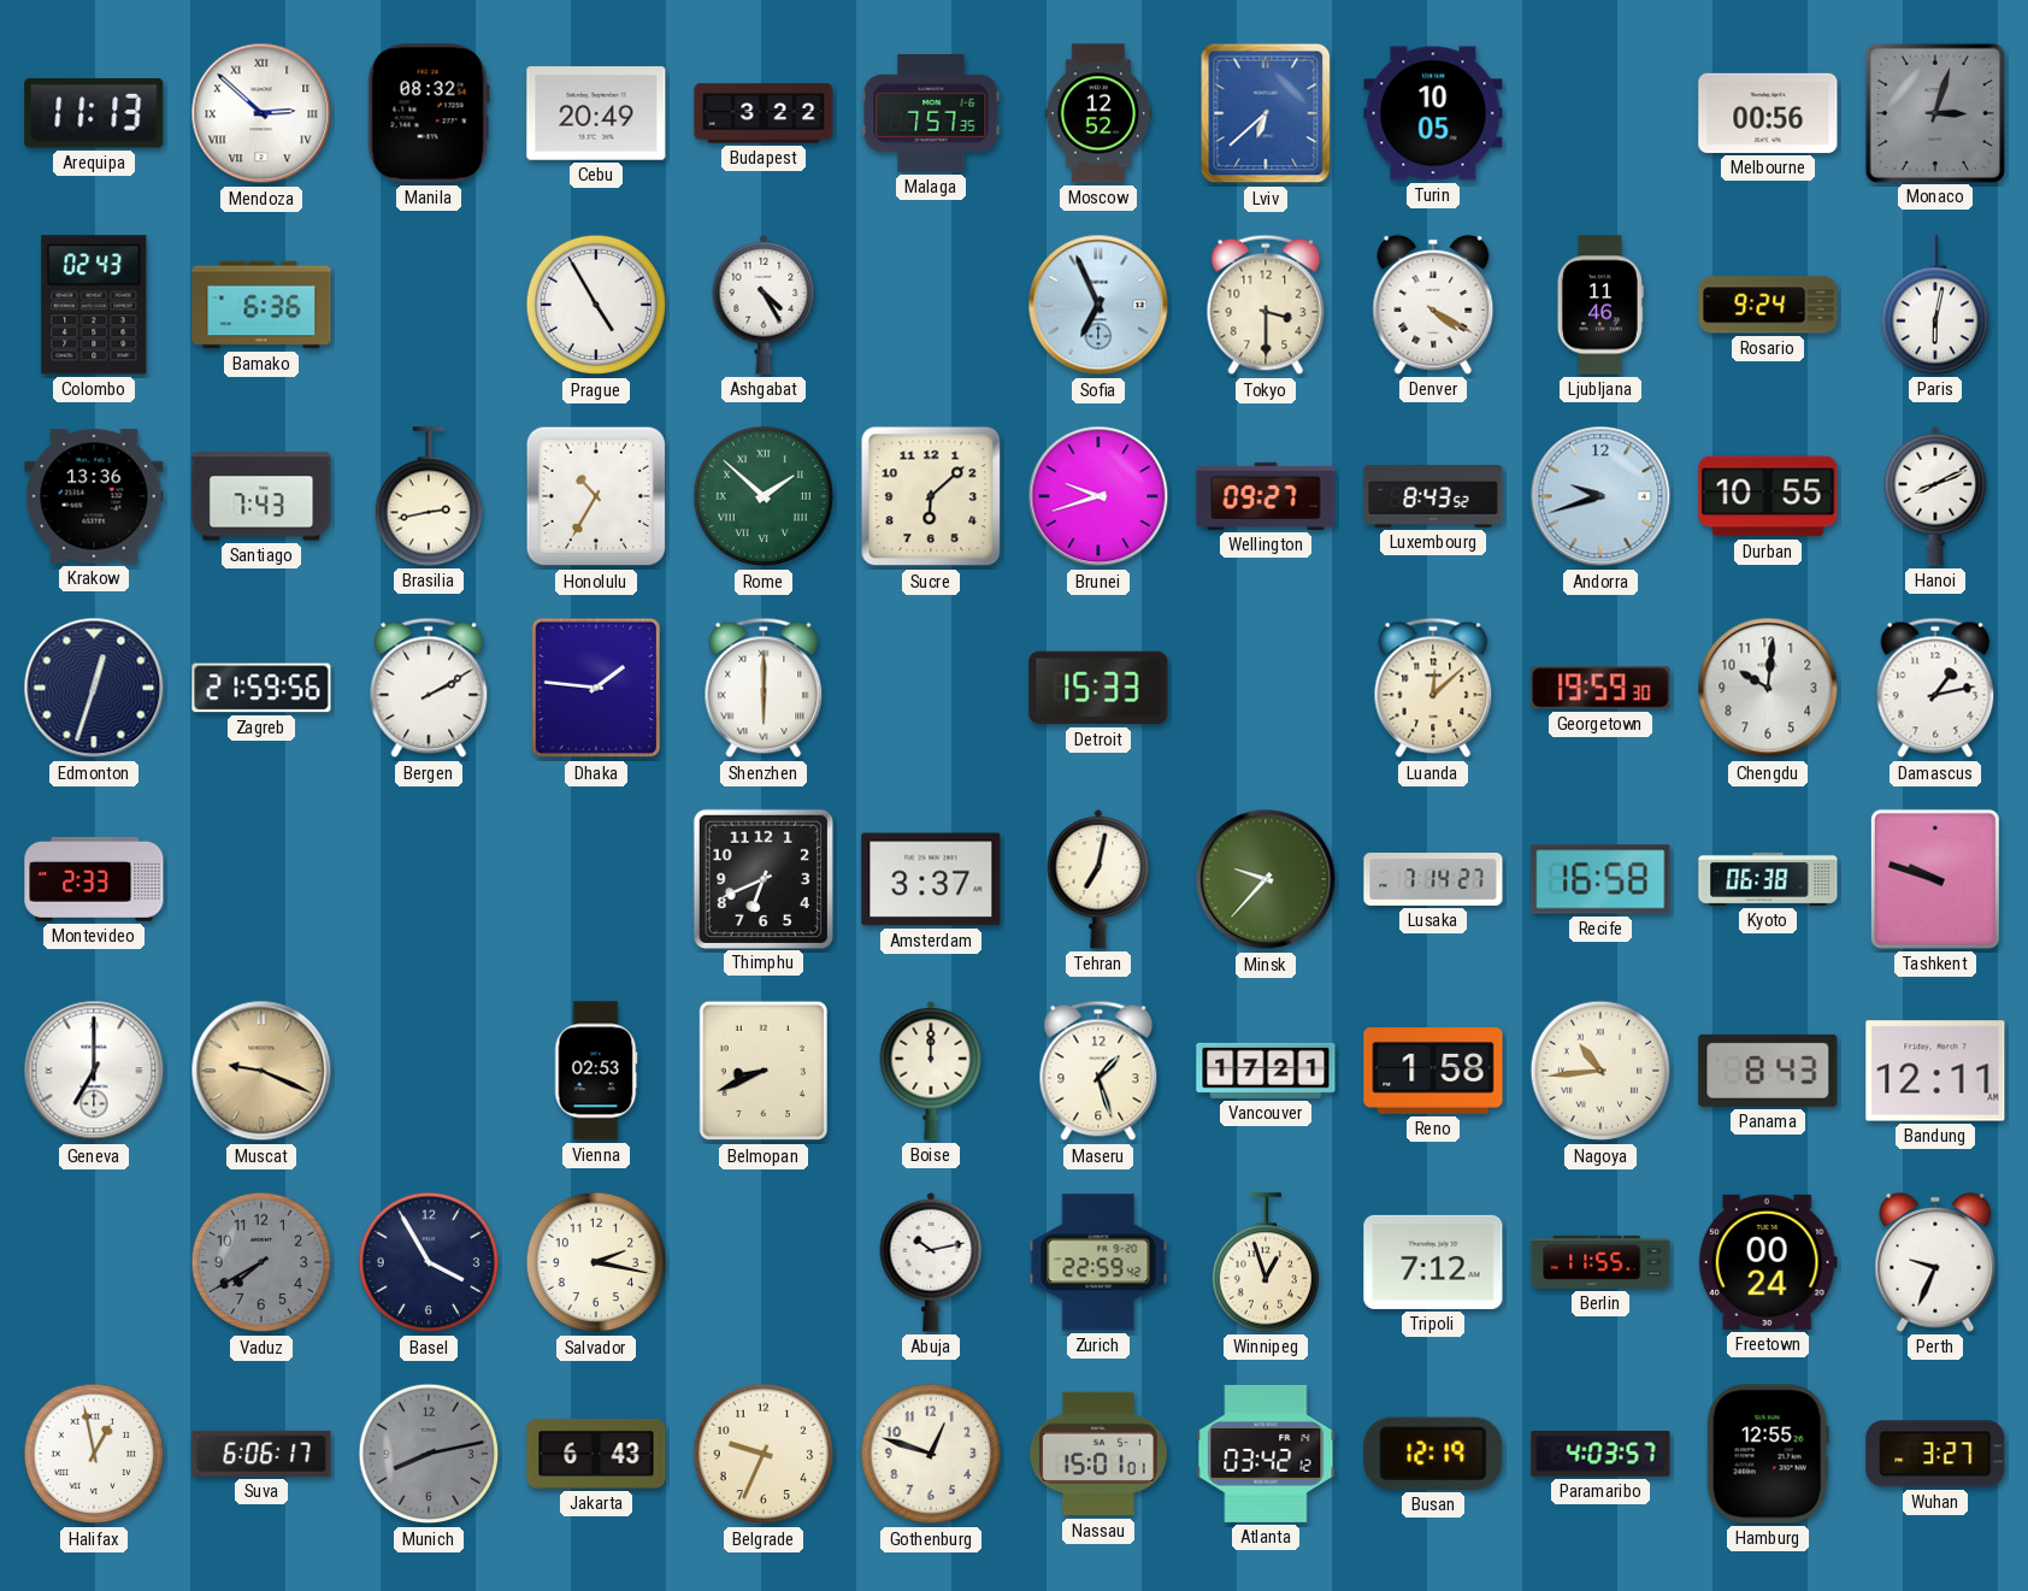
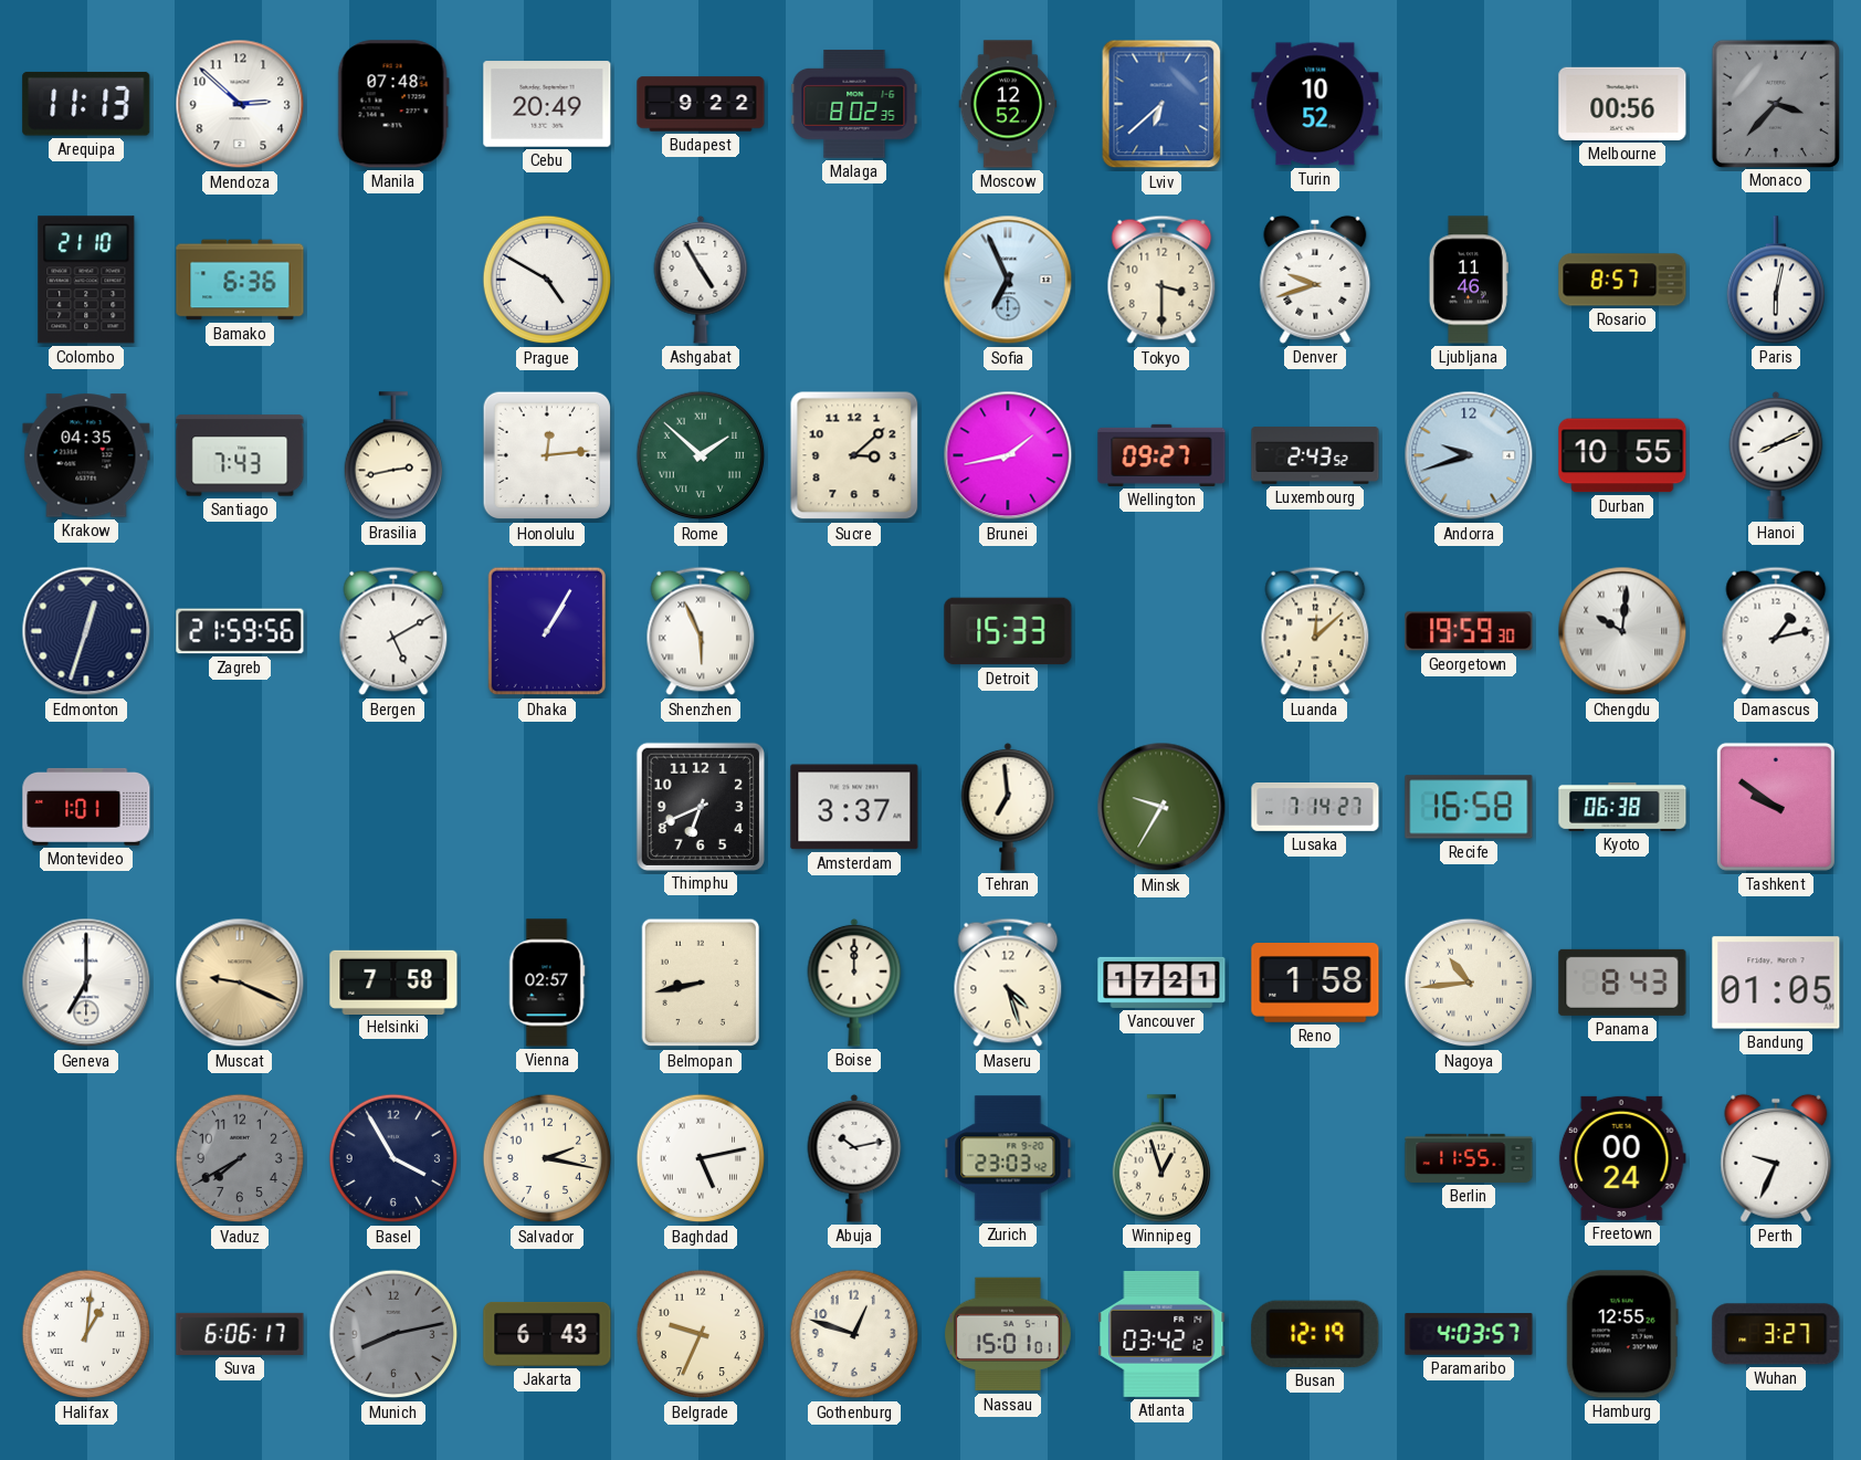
Mendoza numerals: Roman -> Arabic
Manila: 08:32 -> 07:48
Budapest: 3:22 -> 9:22
Malaga: 7:57 -> 8:02
Turin: 10:05 -> 10:52
Monaco: 3:03 -> 3:37
Colombo: 02:43 -> 21:10
Prague: 4:55 -> 4:50
Ashgabat: 4:25 -> 4:55
Denver: 4:20 -> 9:42
Rosario: 9:24 -> 8:57
Krakow: 13:36 -> 04:35
Honolulu: 10:35 -> 12:14
Sucre: 6:08 -> 3:08
Brunei: 9:42 -> 1:43
Luxembourg: 8:43 -> 2:43
Bergen: 2:10 -> 5:10
Dhaka: 1:46 -> 1:05
Shenzhen: 6:00 -> 5:56
Chengdu numerals: Arabic -> Roman
Montevideo: 2:33 -> 1:01
Tehran: 7:02 -> 6:59
Minsk: 9:37 -> 9:35
Tashkent: 9:48 -> 9:51
Helsinki: none -> 7:58
Vienna: 02:53 -> 02:57
Belmopan: 8:41 -> 8:43
Maseru: 1:27 -> 4:27
Bandung: 12:11 -> 01:05
Baghdad: none -> 5:13
Zurich: 22:59 -> 23:03
Tripoli: 7:12 -> none
Halifax: 12:58 -> 1:01
